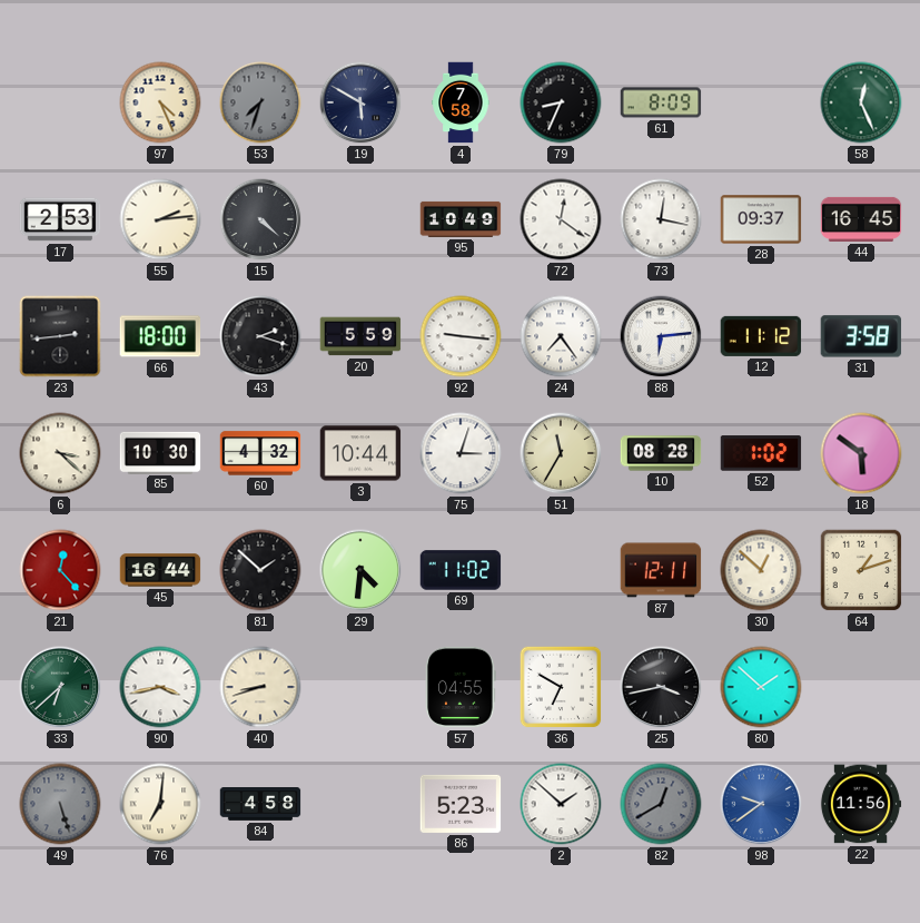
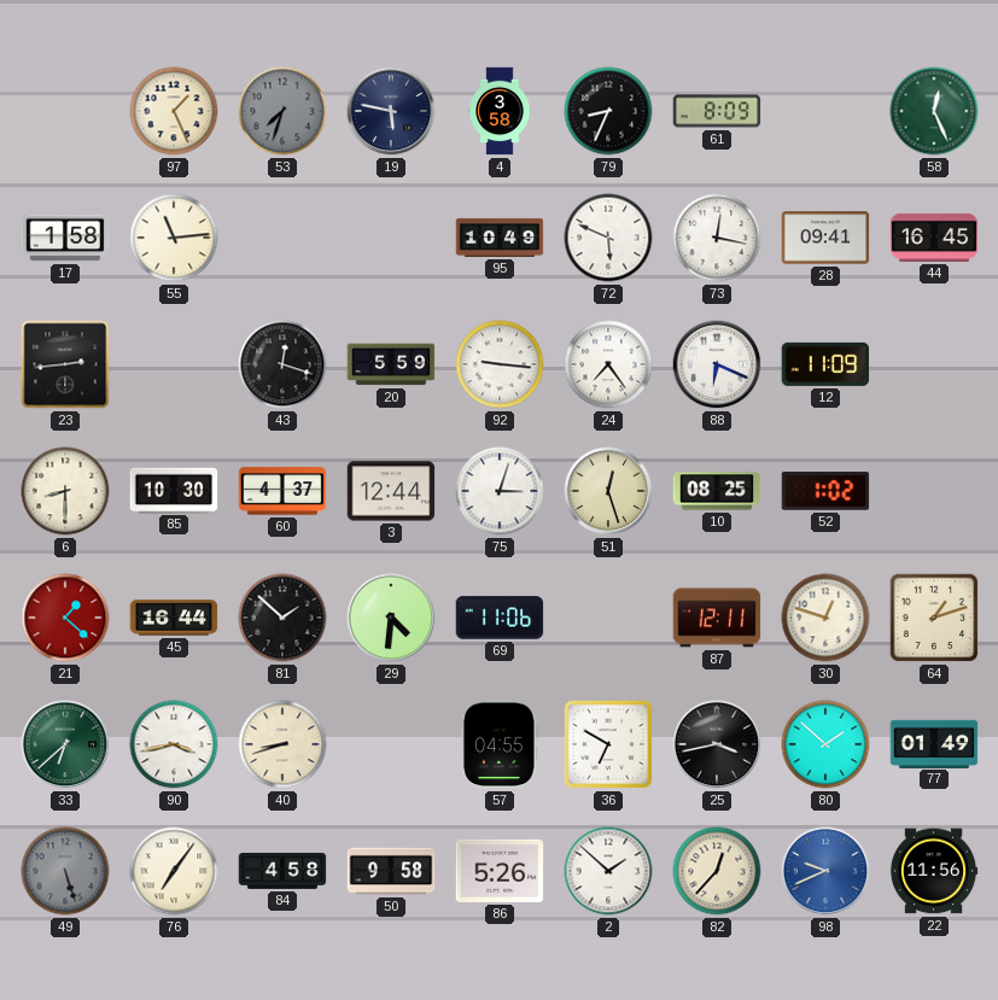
97: 4:26 -> 1:26
19: 5:50 -> 5:47
4: 7:58 -> 3:58
17: 2:53 -> 1:58
55: 2:14 -> 11:14
15: 4:22 -> none
72: 12:21 -> 5:49
28: 09:37 -> 09:41
66: 18:00 -> none
43: 2:18 -> 12:18
88: 6:14 -> 6:19
12: 11:12 -> 11:09
31: 3:58 -> none
6: 3:22 -> 8:30
60: 4:32 -> 4:37
3: 10:44 -> 12:44
51: 11:35 -> 12:27
10: 08:28 -> 08:25
18: 5:51 -> none
21: 12:23 -> 1:22
69: 11:02 -> 11:06
30: 12:52 -> 12:48
77: none -> 01:49
76: 7:01 -> 7:06
50: none -> 9:58
86: 5:23 -> 5:26
82: 12:40 -> 12:37
82 dial: grey -> cream
98: 9:39 -> 9:41
